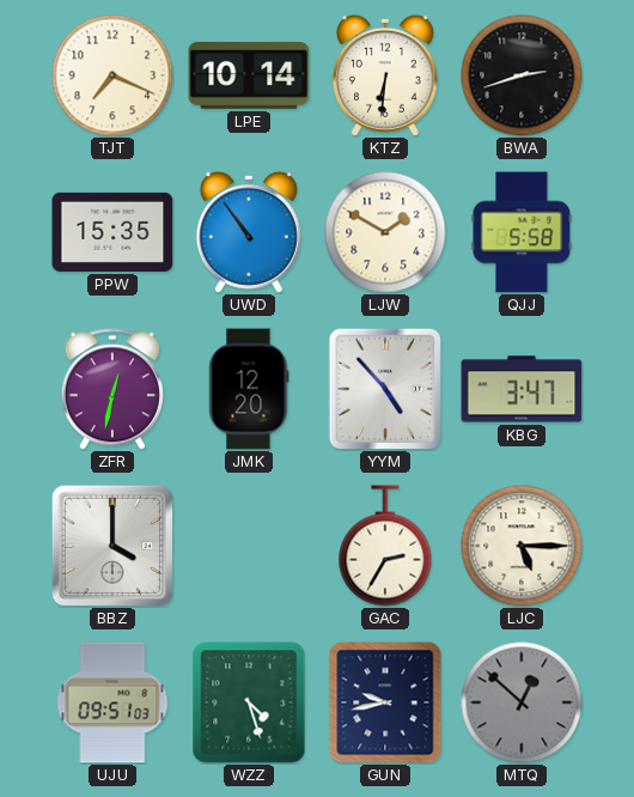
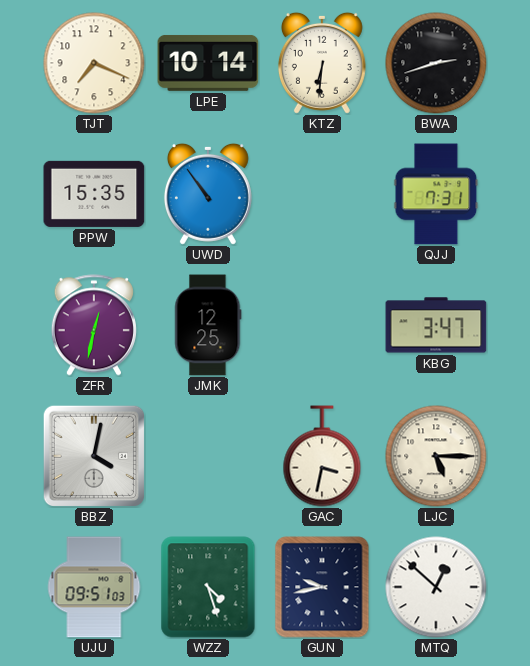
LJW: 1:50 -> none
QJJ: 5:58 -> 7:31
JMK: 12:20 -> 12:25
YYM: 4:53 -> none
BBZ: 4:00 -> 4:02
GAC: 2:35 -> 3:32
MTQ dial: grey -> white
